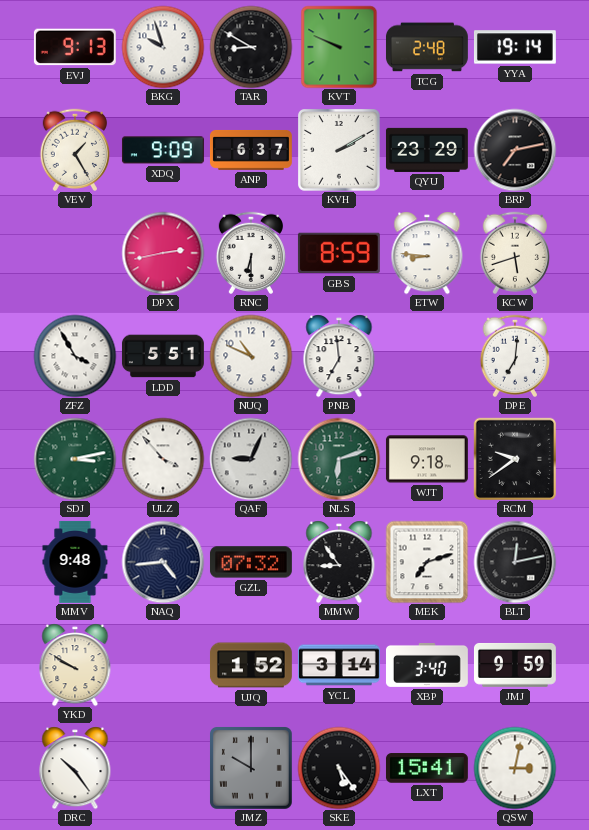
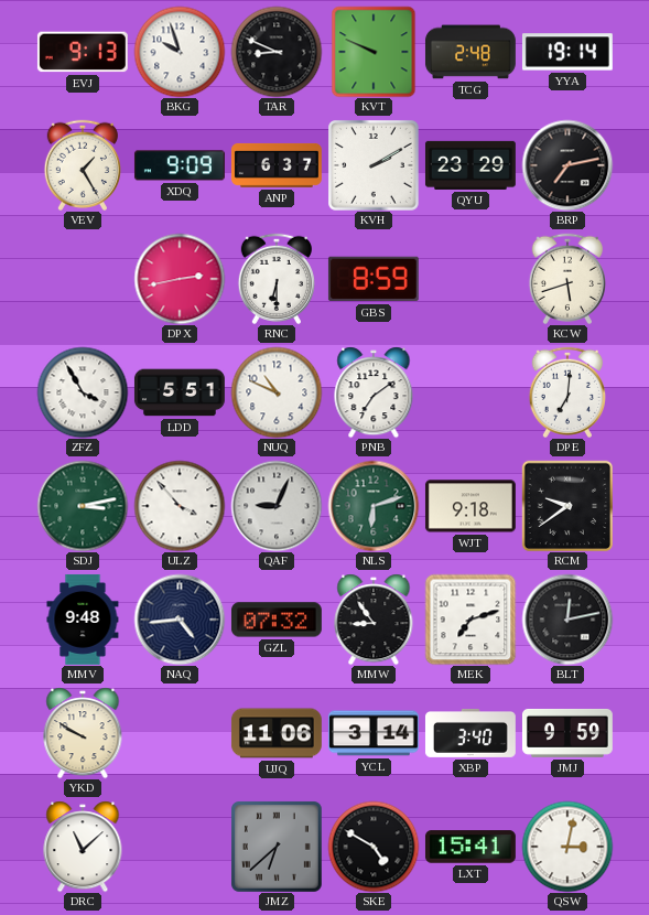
TAR: 8:50 -> 8:49
ETW: 8:46 -> none
PNB: 6:59 -> 7:09
UJQ: 1:52 -> 11:06
DRC: 10:24 -> 11:08
JMZ: 10:00 -> 6:38
SKE: 5:24 -> 4:50
